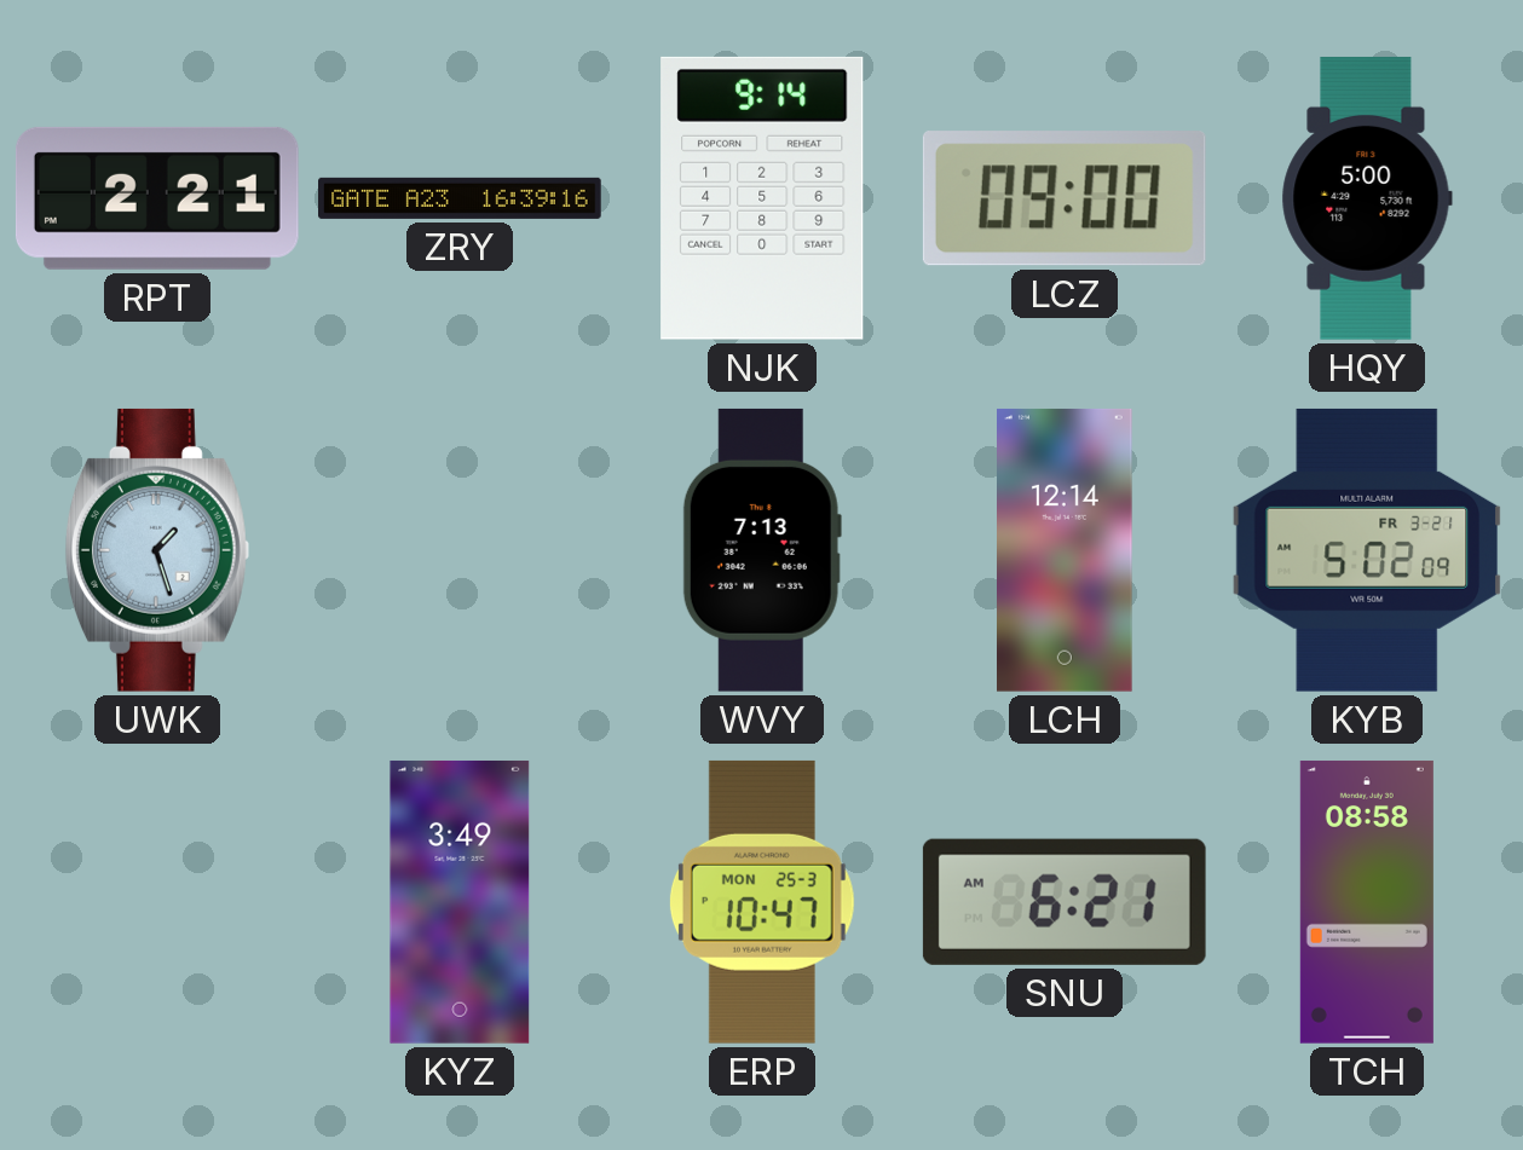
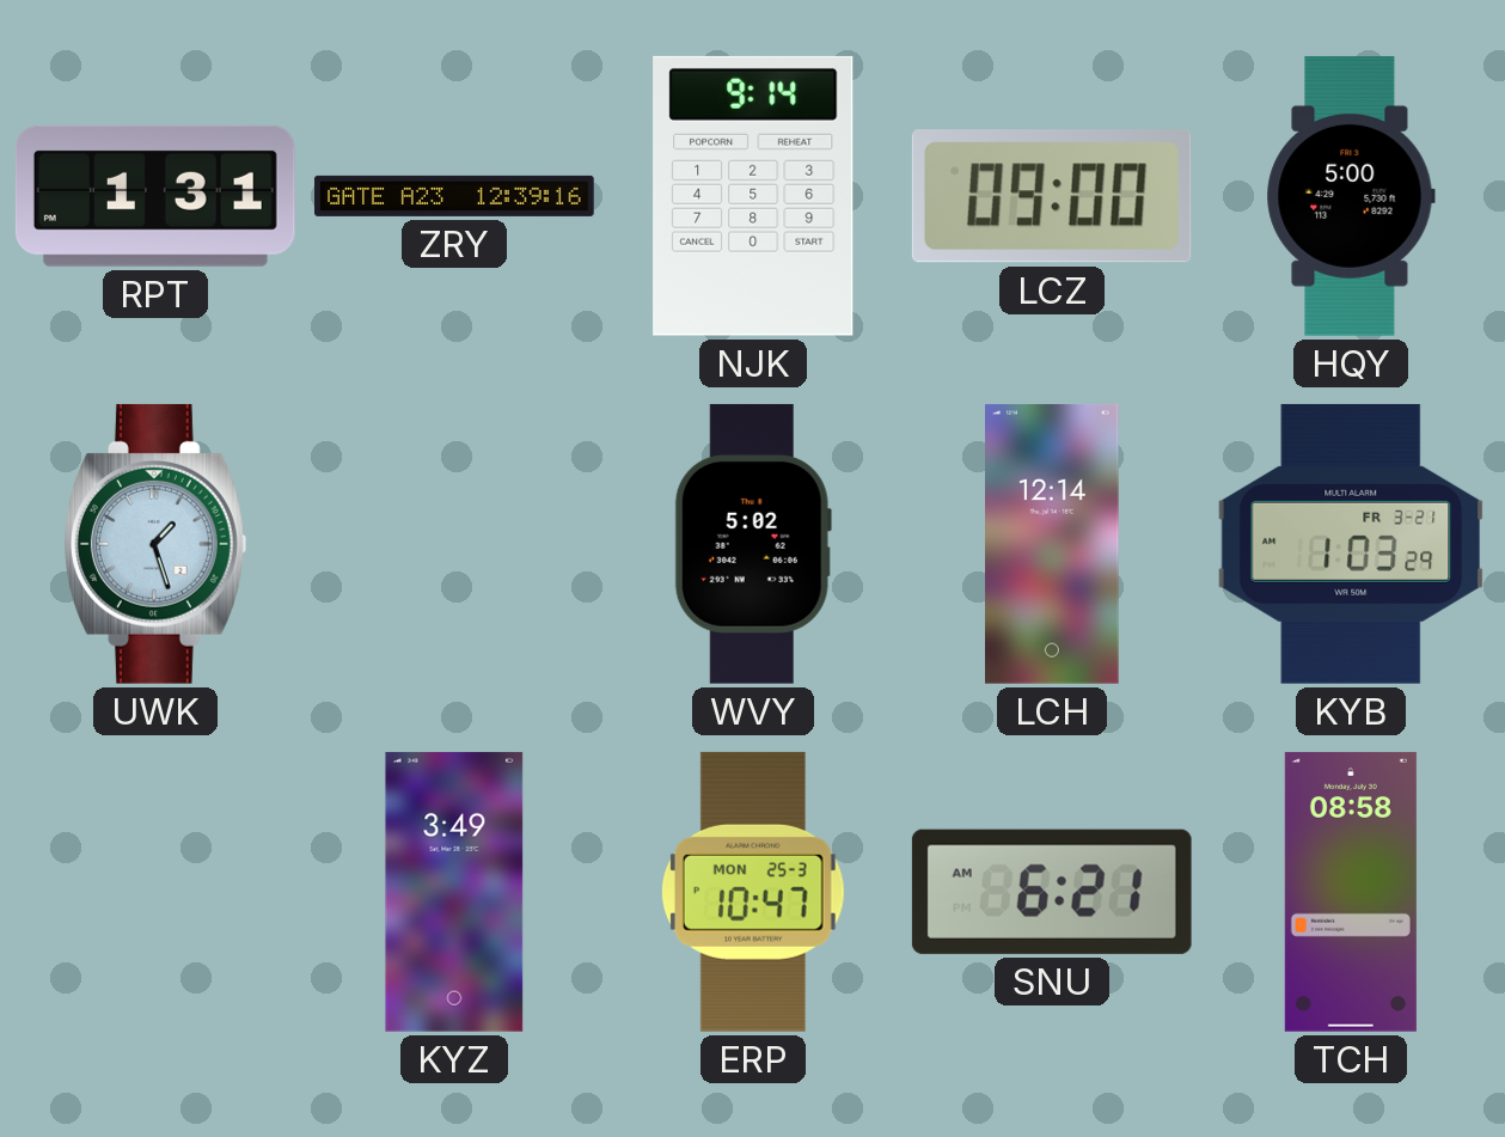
RPT: 2:21 -> 1:31
ZRY: 16:39 -> 12:39
WVY: 7:13 -> 5:02
KYB: 5:02 -> 1:03
